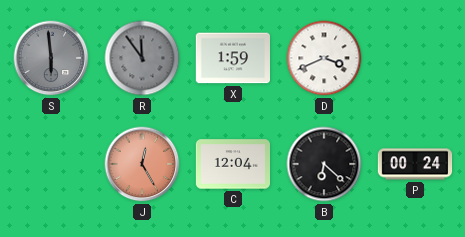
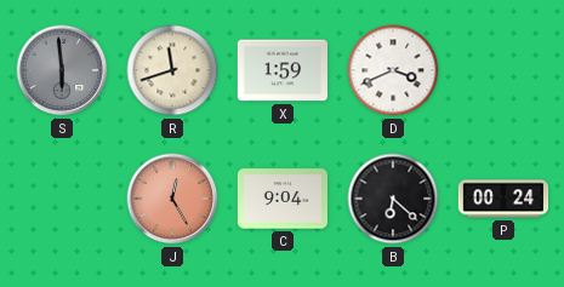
R: 11:54 -> 11:42
R dial: grey -> cream
C: 12:04 -> 9:04
